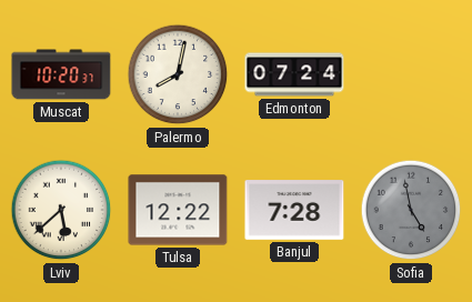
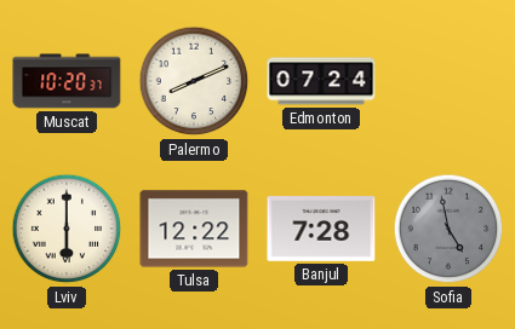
Palermo: 8:02 -> 8:11
Lviv: 5:38 -> 6:00
